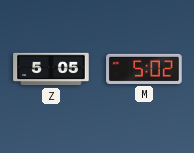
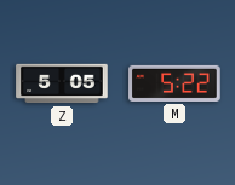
M: 5:02 -> 5:22
